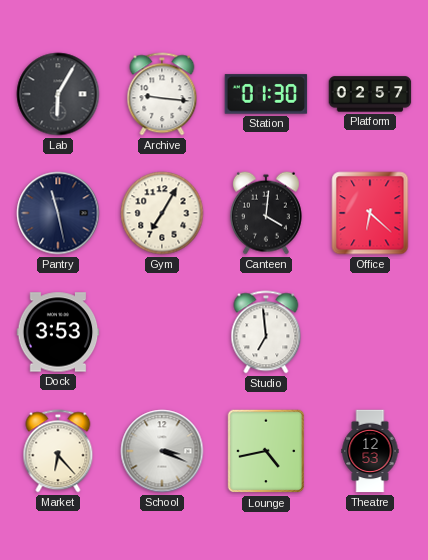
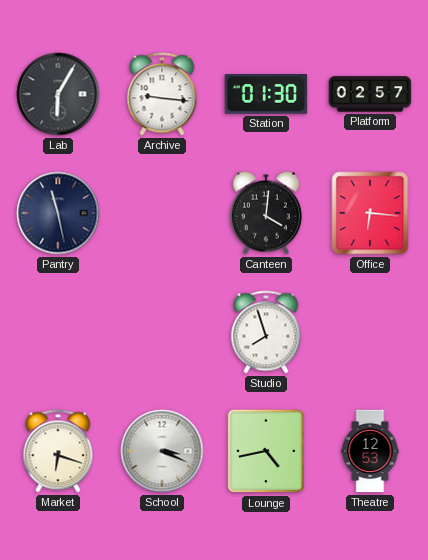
Gym: 7:05 -> none
Office: 6:22 -> 6:16
Dock: 3:53 -> none
Studio: 6:59 -> 7:57
Market: 6:23 -> 6:18
